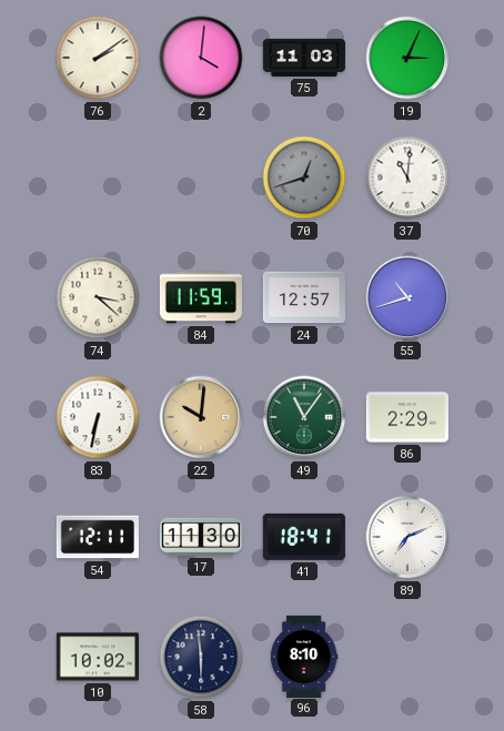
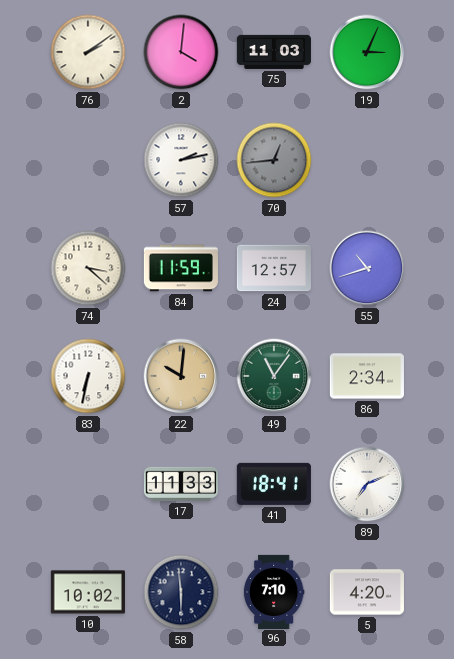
57: none -> 2:13
70: 12:42 -> 12:44
37: 11:01 -> none
86: 2:29 -> 2:34
54: 12:11 -> none
17: 11:30 -> 11:33
96: 8:10 -> 7:10
5: none -> 4:20
